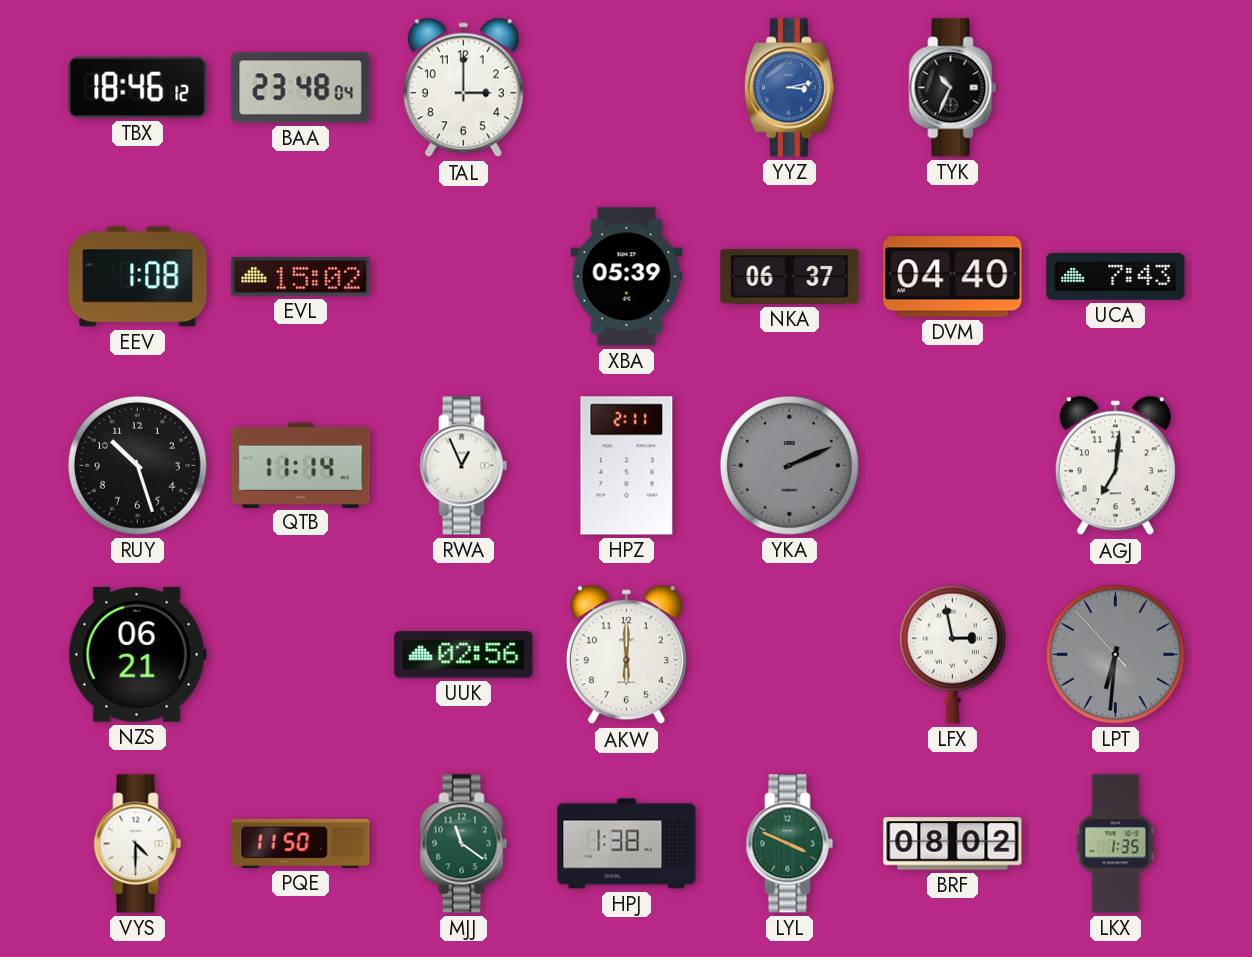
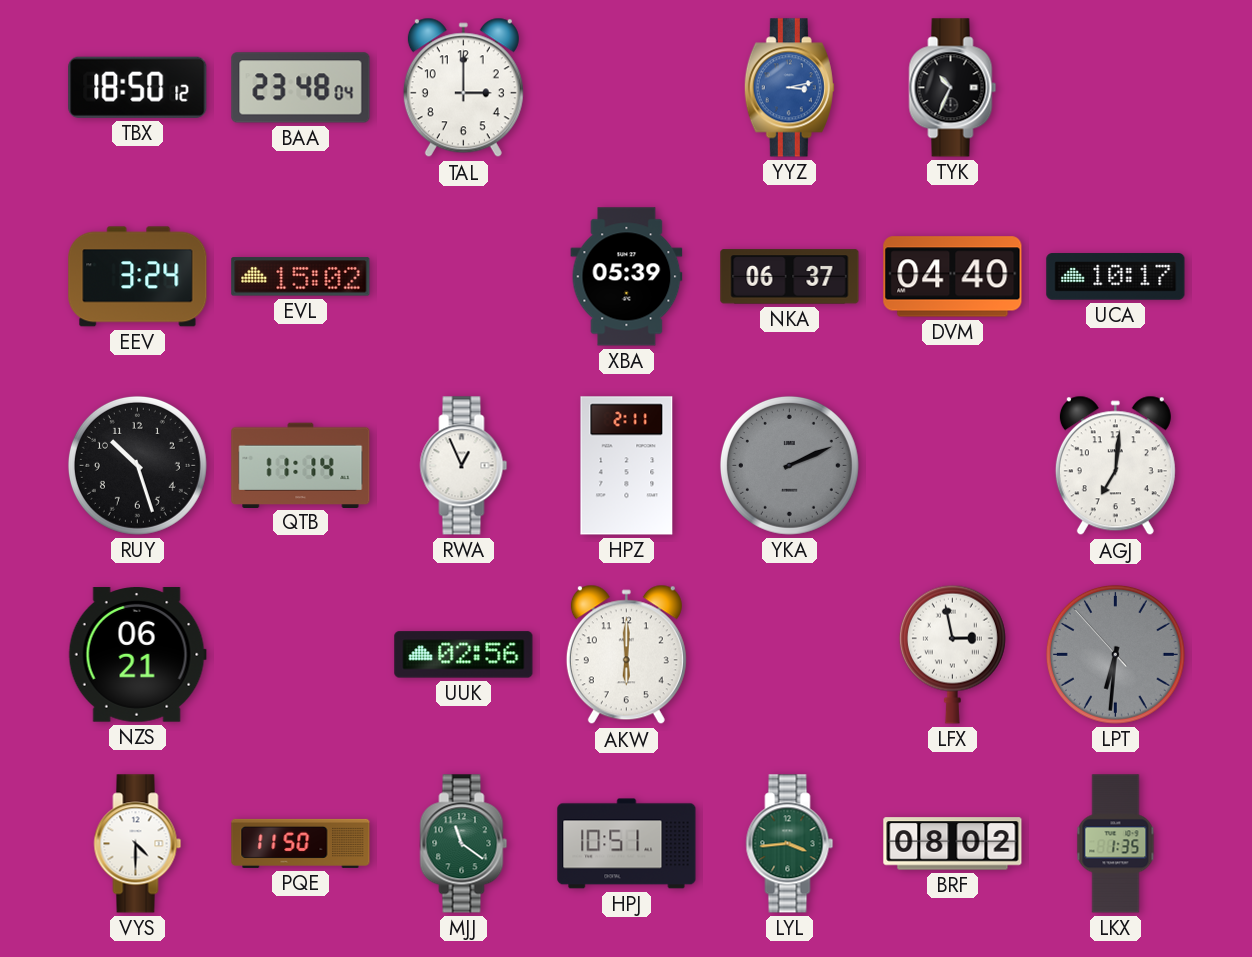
TBX: 18:46 -> 18:50
EEV: 1:08 -> 3:24
UCA: 7:43 -> 10:17
HPJ: 1:38 -> 10:51
LYL: 3:49 -> 3:44
